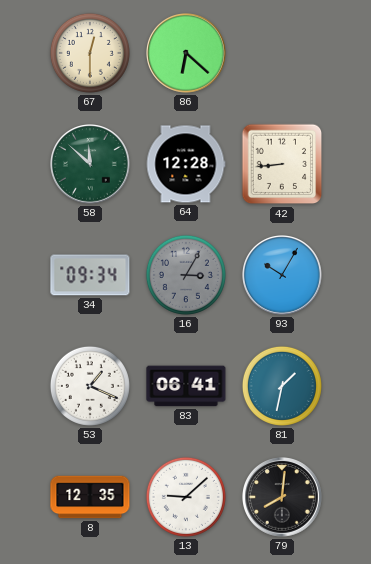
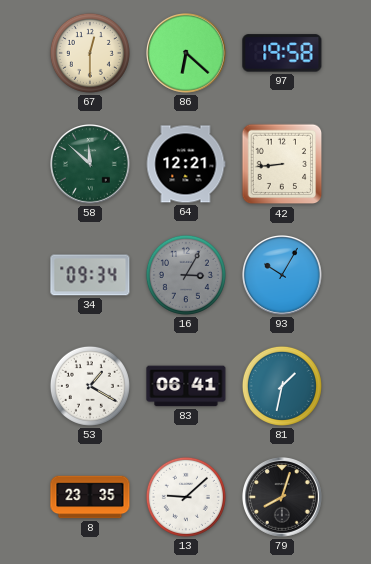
97: none -> 19:58
64: 12:28 -> 12:21
53: 1:19 -> 1:20
8: 12:35 -> 23:35
79: 8:01 -> 8:03
